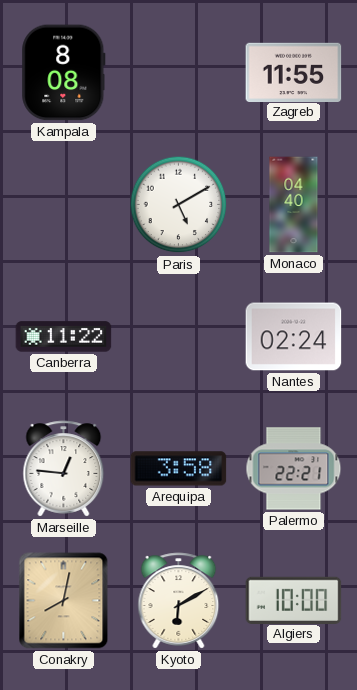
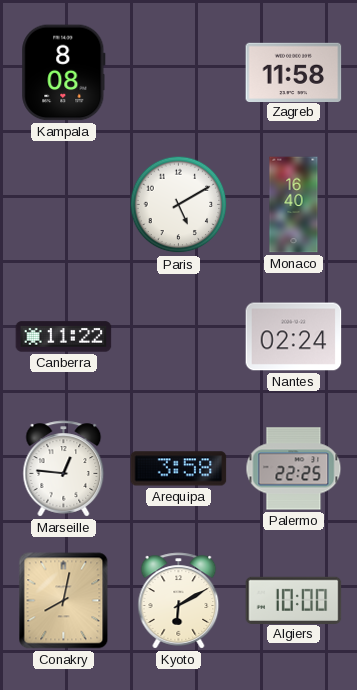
Zagreb: 11:55 -> 11:58
Monaco: 04:40 -> 16:40
Palermo: 22:21 -> 22:25
